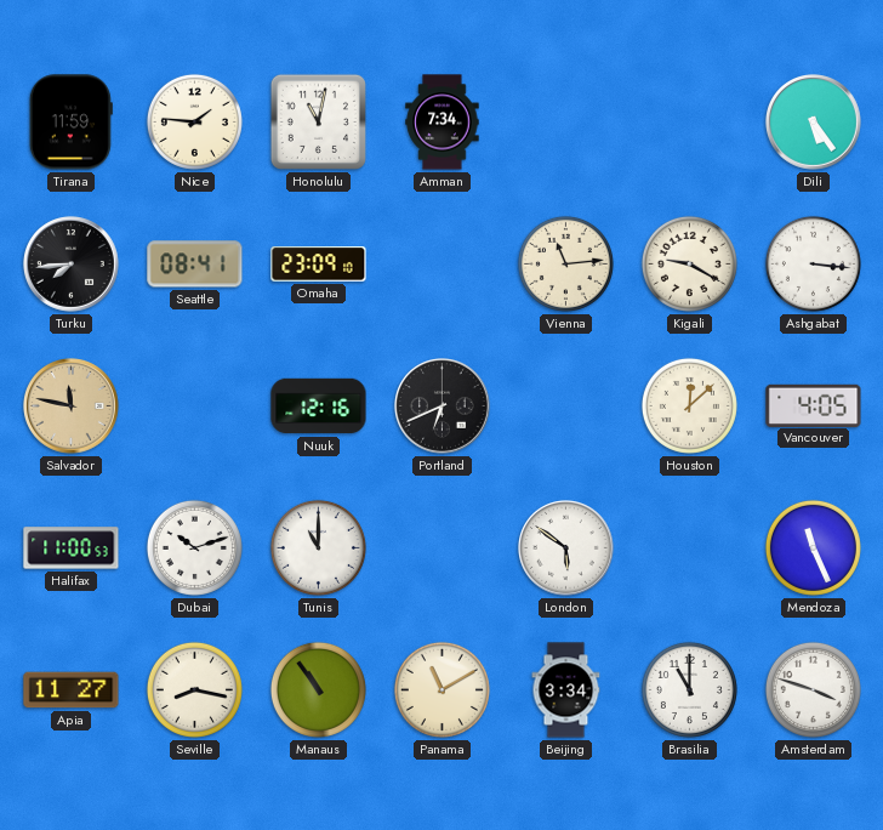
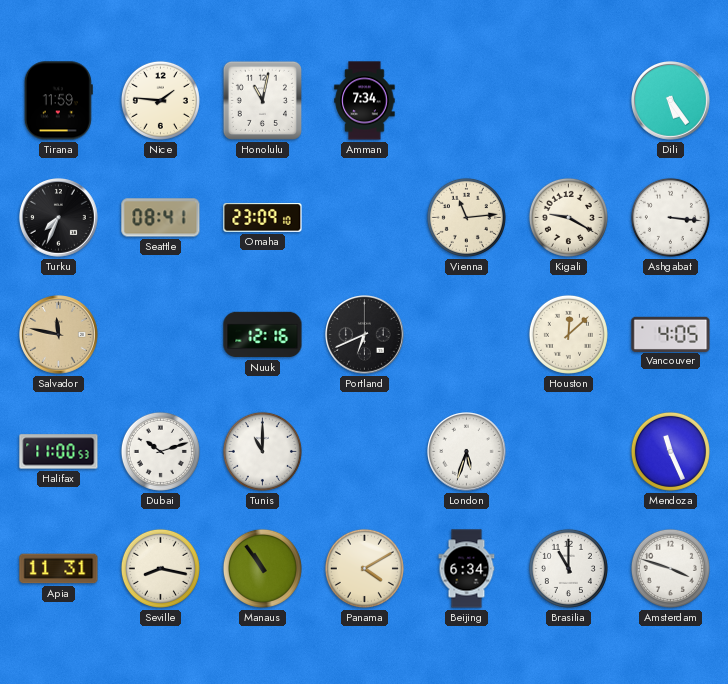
Turku: 7:44 -> 7:34
London: 5:51 -> 5:33
Apia: 11:27 -> 11:31
Panama: 11:10 -> 4:10
Beijing: 3:34 -> 6:34
